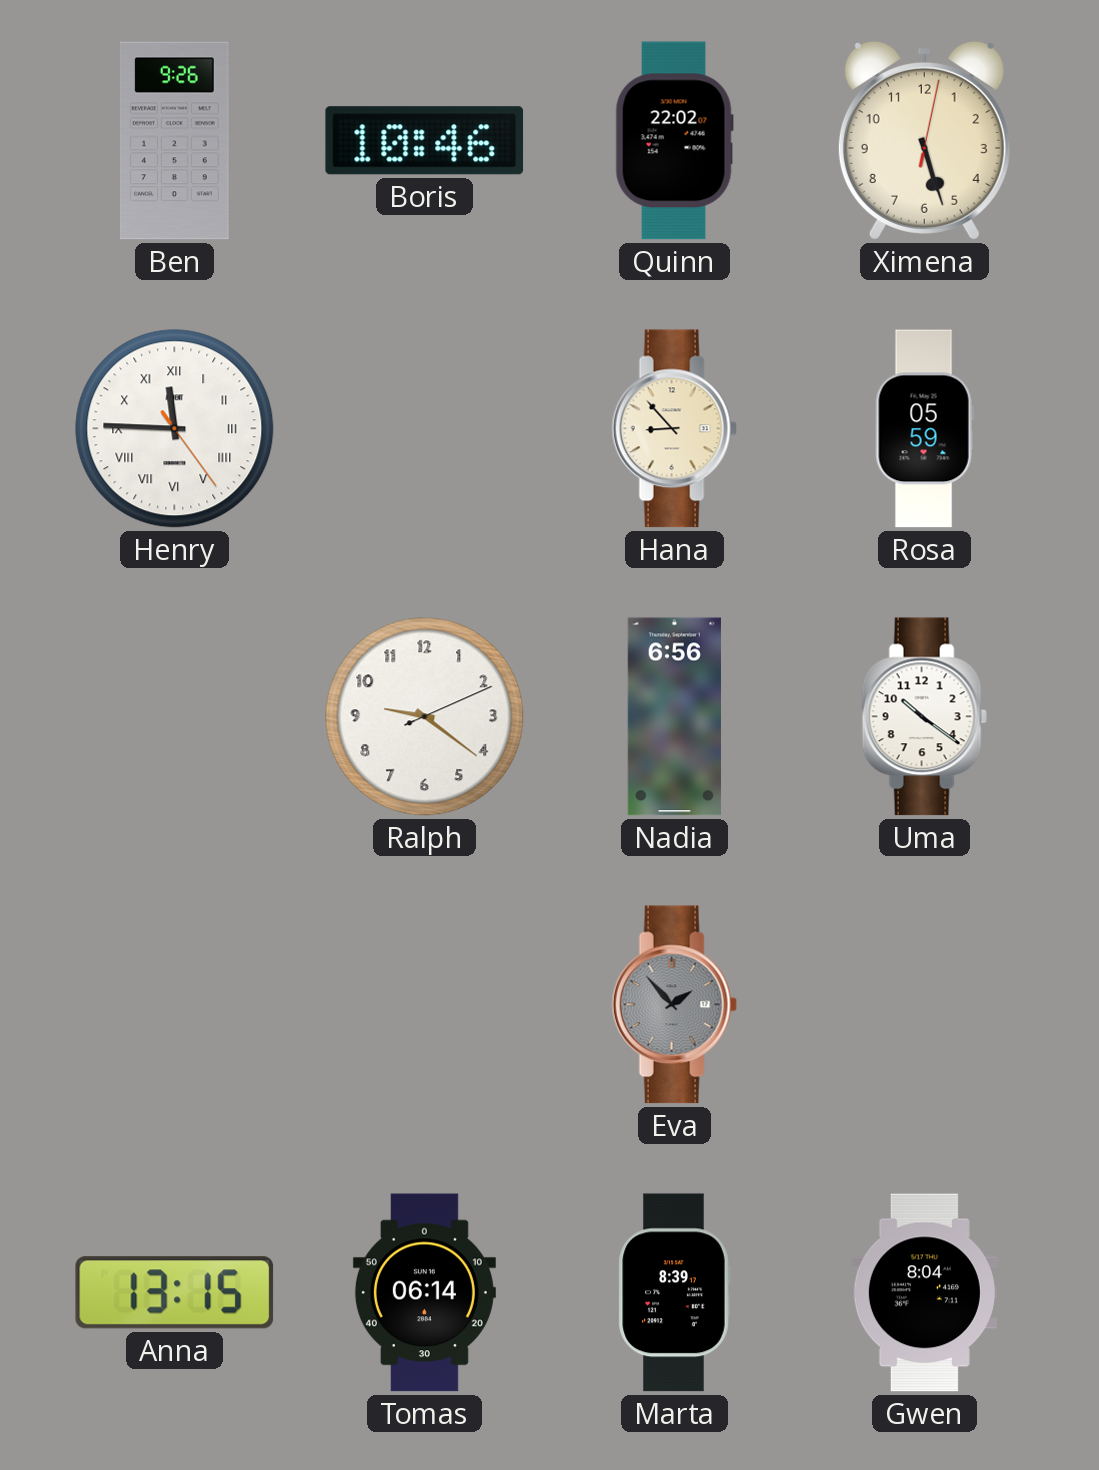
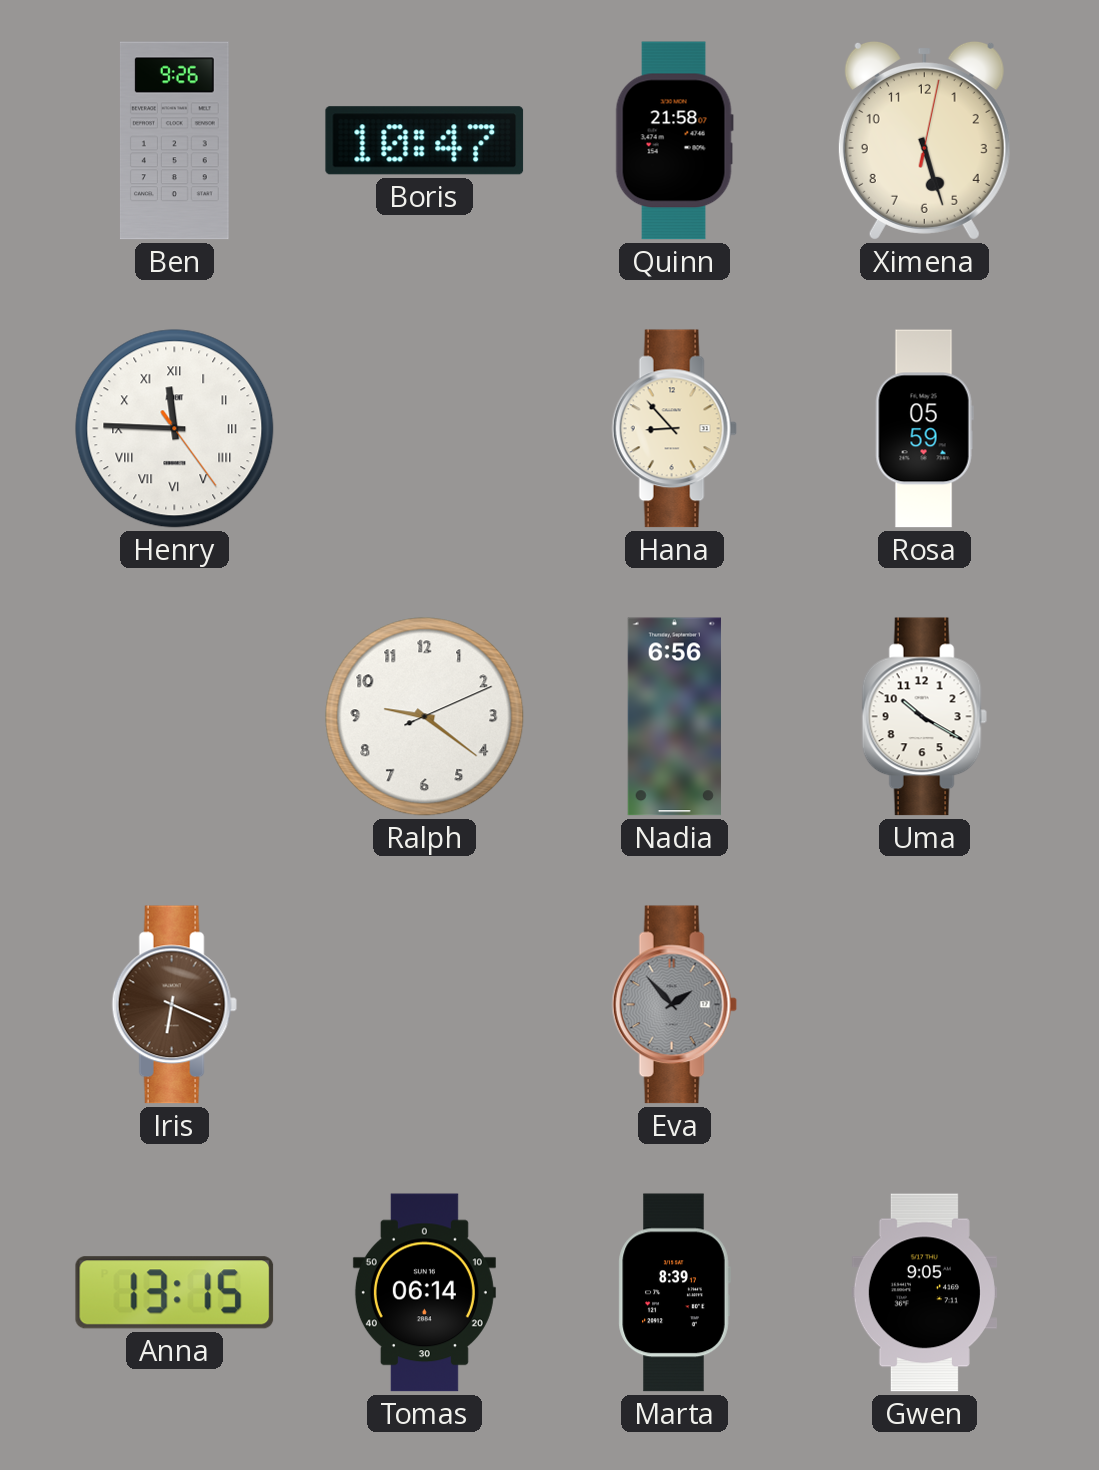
Boris: 10:46 -> 10:47
Quinn: 22:02 -> 21:58
Uma: 10:21 -> 10:20
Iris: none -> 6:19
Gwen: 8:04 -> 9:05
